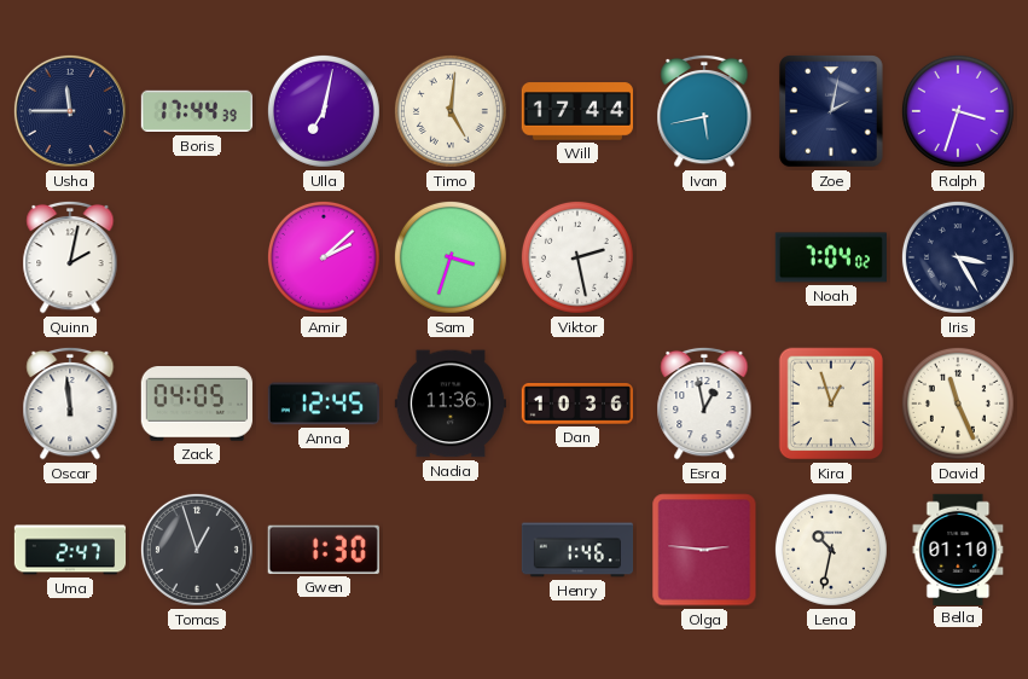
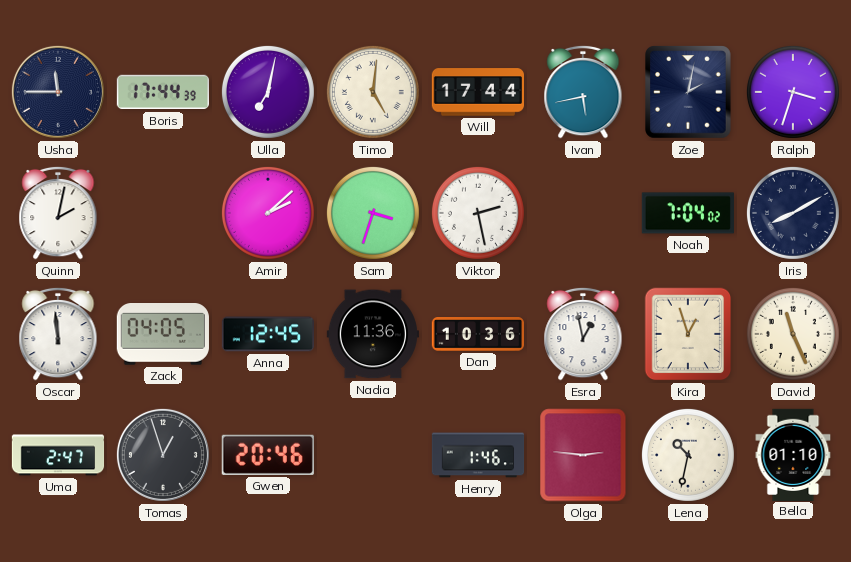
Iris: 3:25 -> 8:10
Gwen: 1:30 -> 20:46
